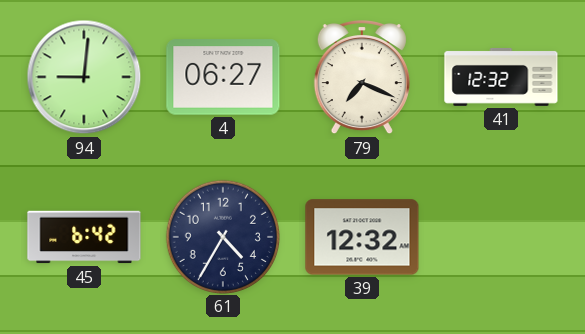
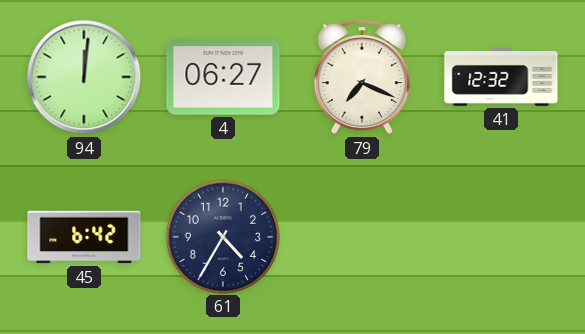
94: 9:01 -> 12:01
39: 12:32 -> none
